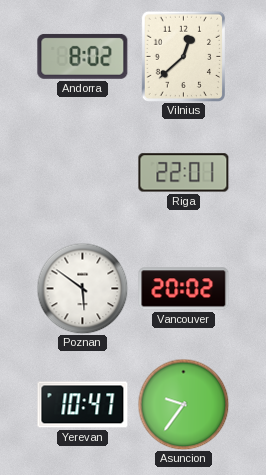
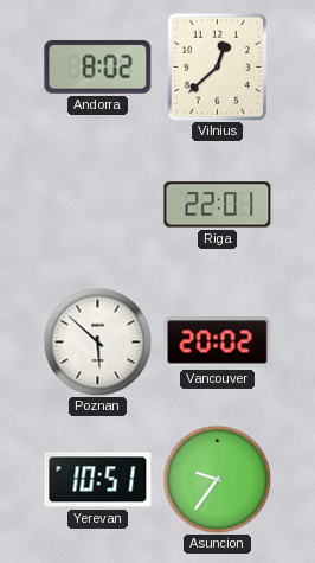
Poznan: 5:51 -> 5:52
Yerevan: 10:47 -> 10:51
